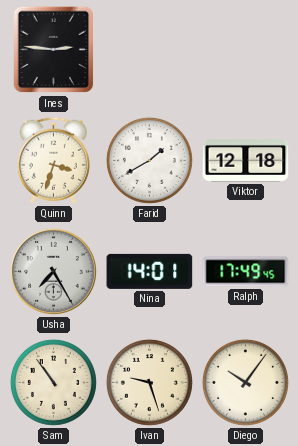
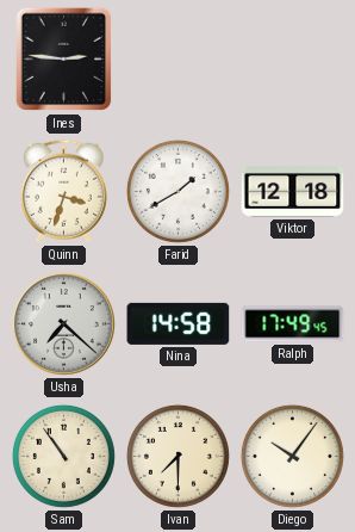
Usha: 7:25 -> 7:22
Nina: 14:01 -> 14:58
Ivan: 9:27 -> 7:30
